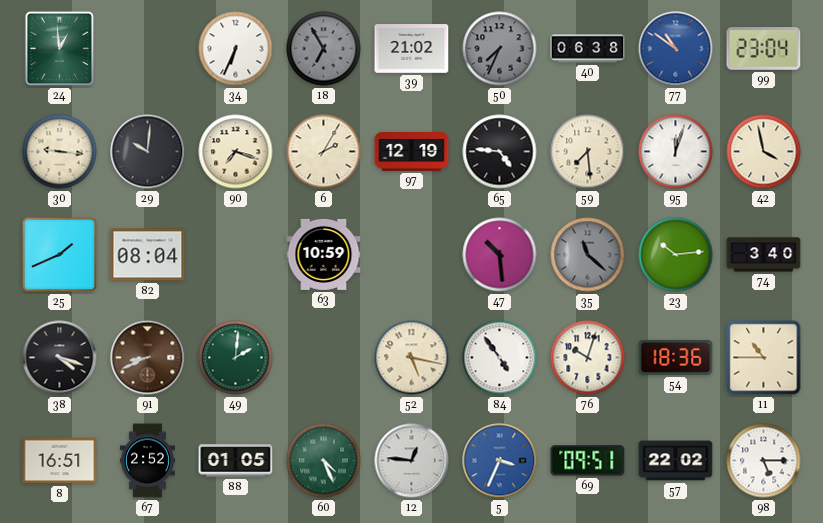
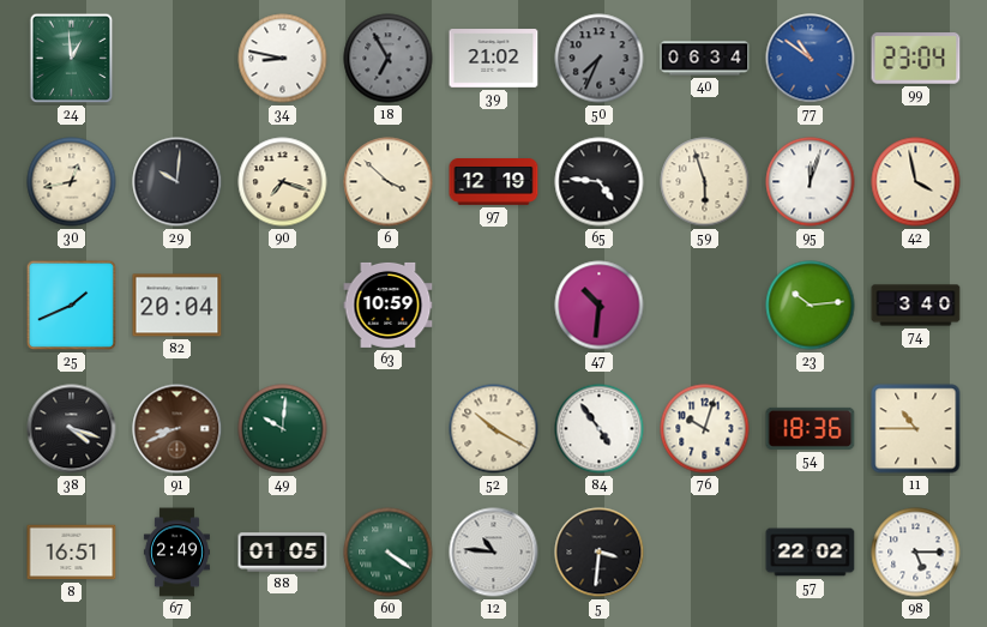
34: 6:34 -> 8:47
40: 06:38 -> 06:34
30: 9:16 -> 12:43
6: 2:05 -> 3:52
59: 7:29 -> 5:57
82: 08:04 -> 20:04
47: 10:29 -> 10:31
35: 11:22 -> none
49: 2:01 -> 10:01
52: 5:17 -> 10:20
67: 2:52 -> 2:49
60: 4:26 -> 4:21
12: 12:46 -> 10:46
5: 3:34 -> 3:31
5 dial: blue -> black
69: 09:51 -> none
